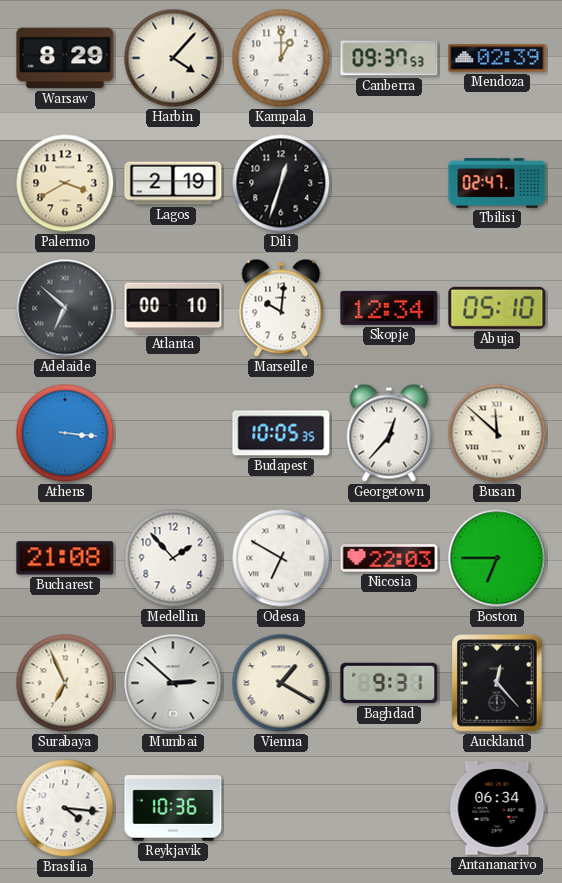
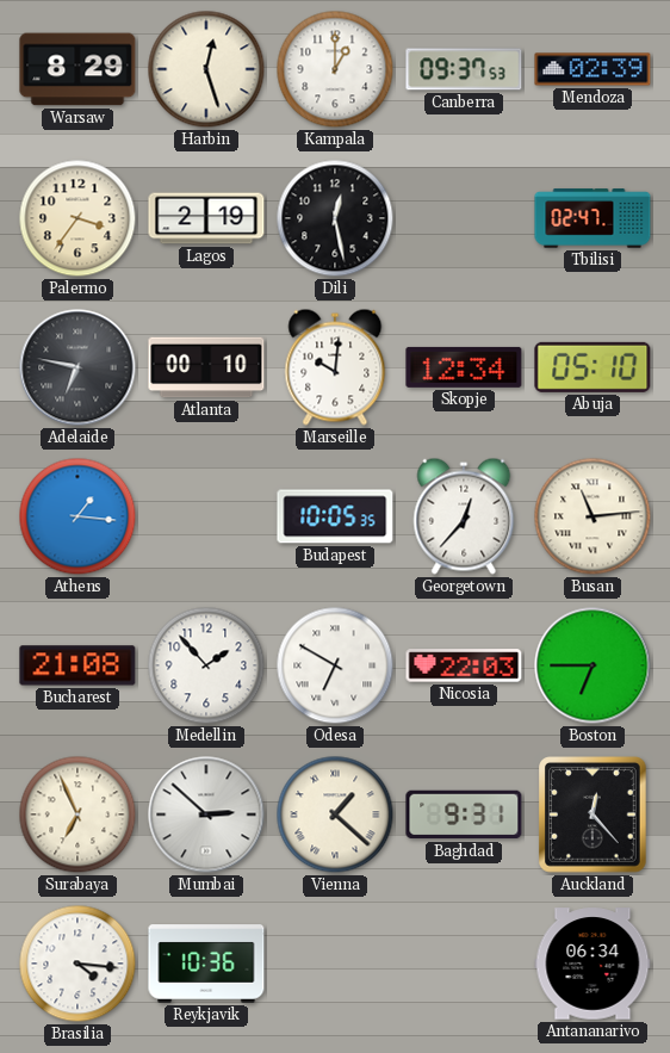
Harbin: 4:07 -> 12:27
Palermo: 3:40 -> 3:36
Dili: 12:33 -> 12:28
Adelaide: 6:52 -> 6:47
Athens: 3:16 -> 1:16
Busan: 11:52 -> 11:14
Vienna: 1:20 -> 1:22
